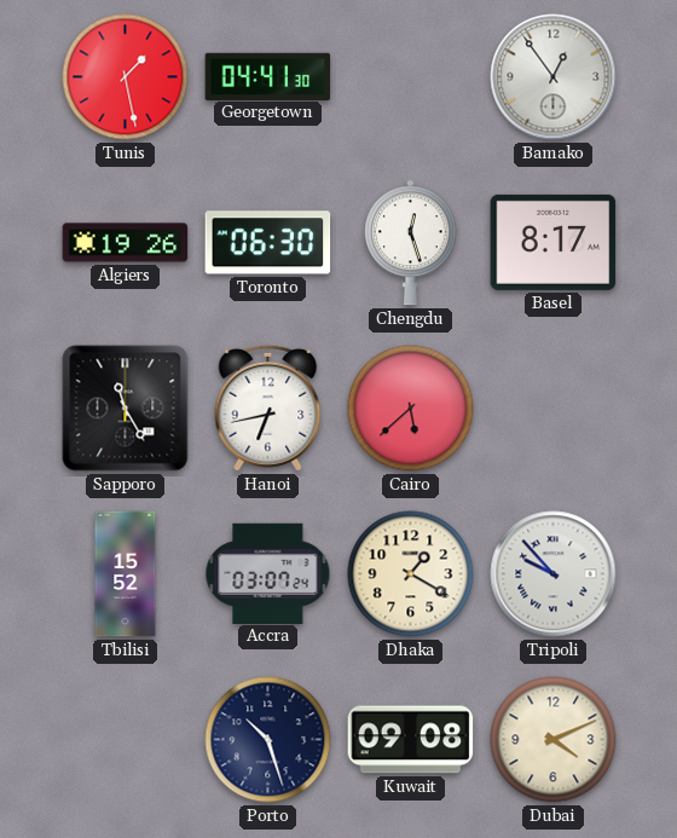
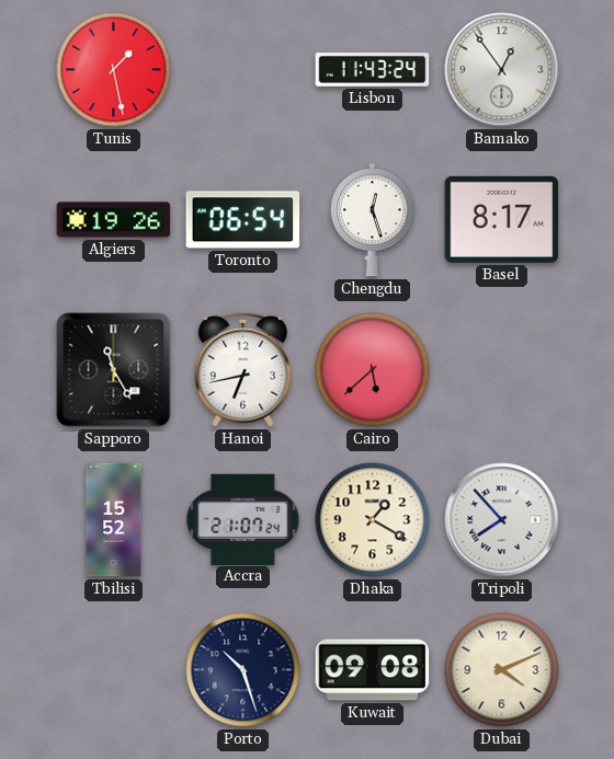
Georgetown: 04:41 -> none
Lisbon: none -> 11:43
Toronto: 06:30 -> 06:54
Accra: 03:07 -> 21:07
Tripoli: 9:53 -> 7:53
